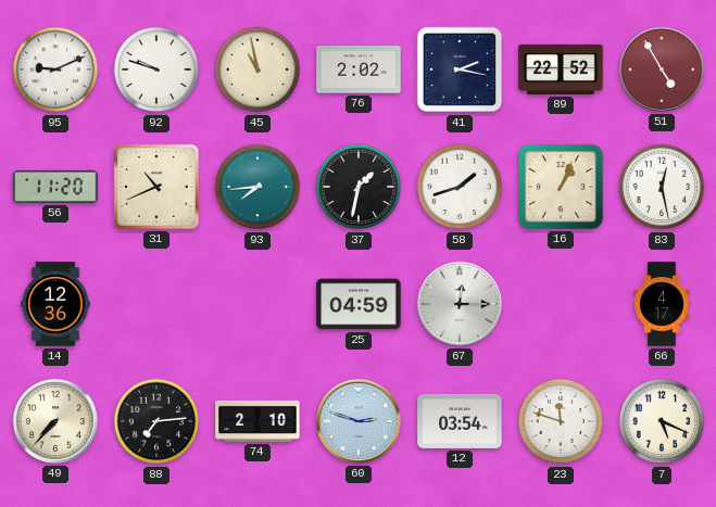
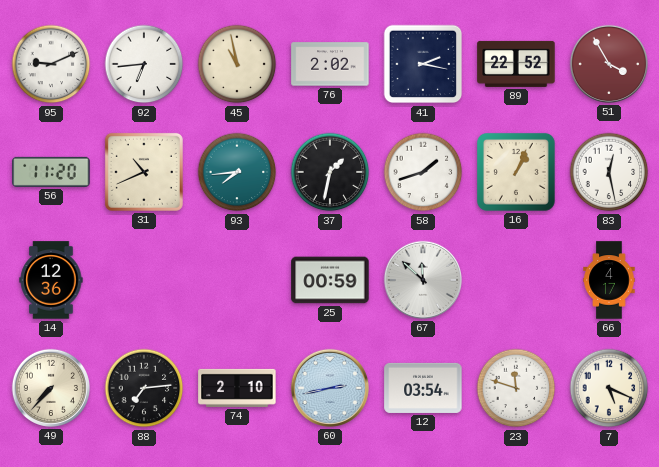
92: 9:48 -> 6:44
51: 4:55 -> 3:55
25: 04:59 -> 00:59
67: 12:15 -> 11:52
60: 2:48 -> 2:43
